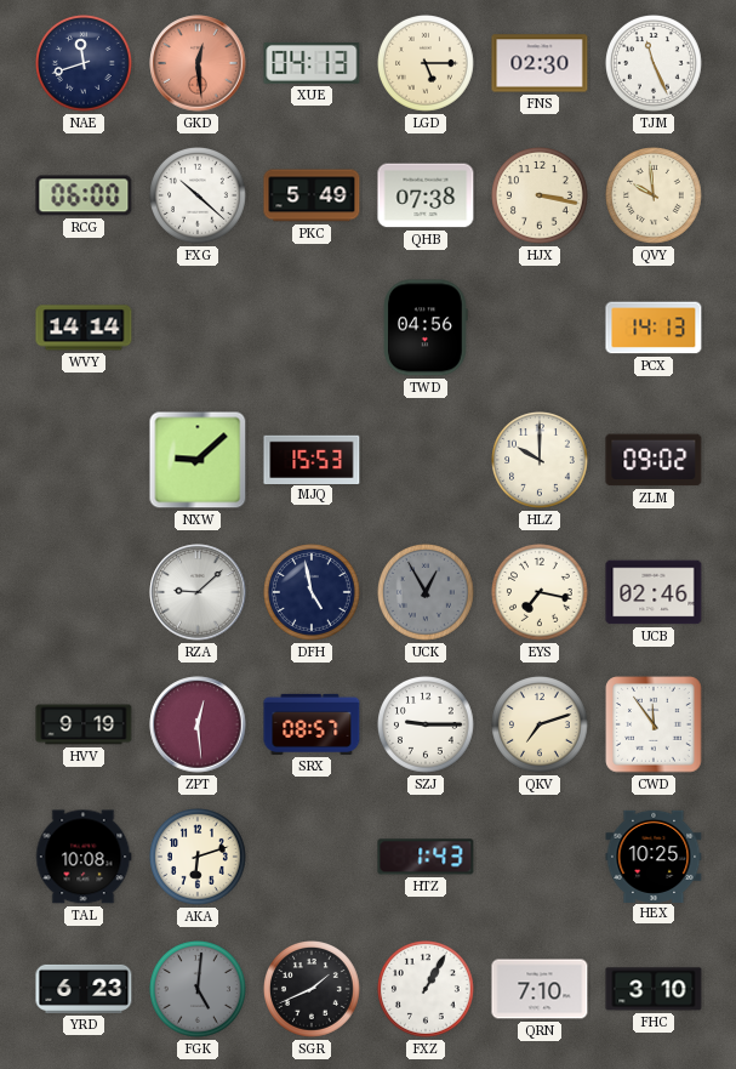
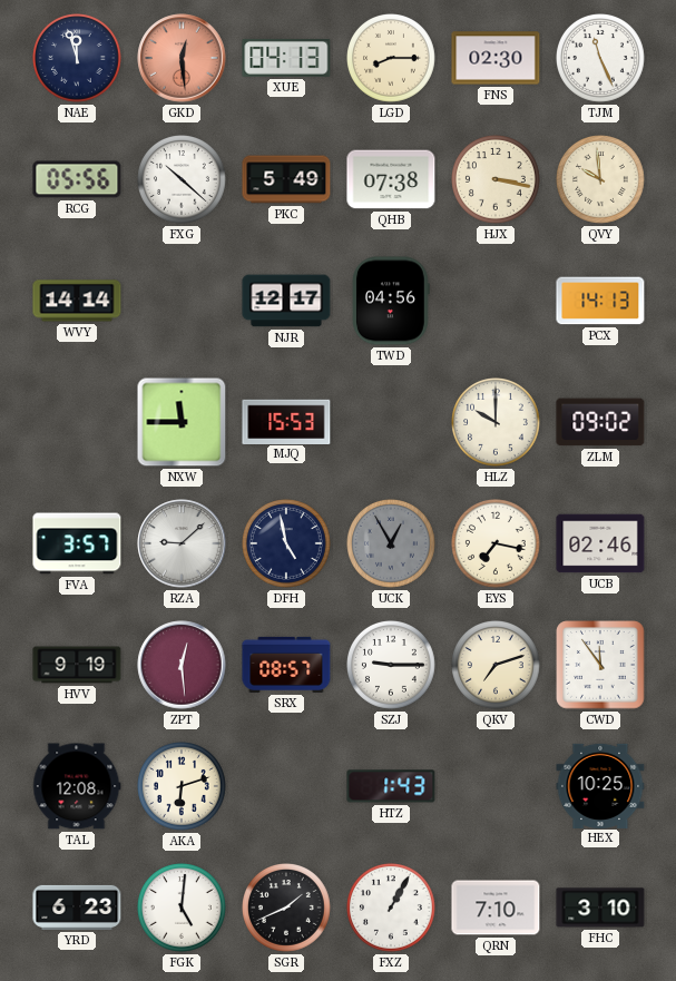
NAE: 11:42 -> 11:57
LGD: 5:15 -> 8:15
RCG: 06:00 -> 05:56
NJR: none -> 12:17
NXW: 9:08 -> 11:45
FVA: none -> 3:57
TAL: 10:08 -> 12:08
FGK dial: grey -> white
